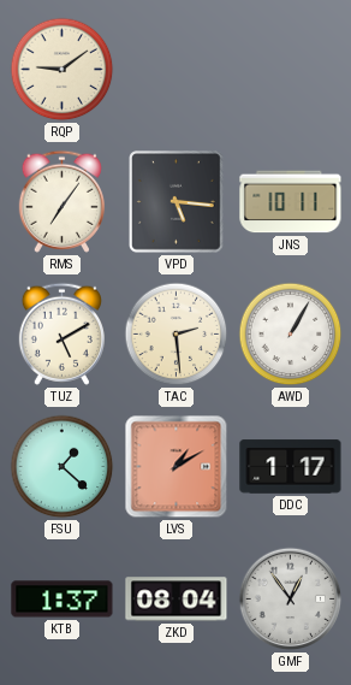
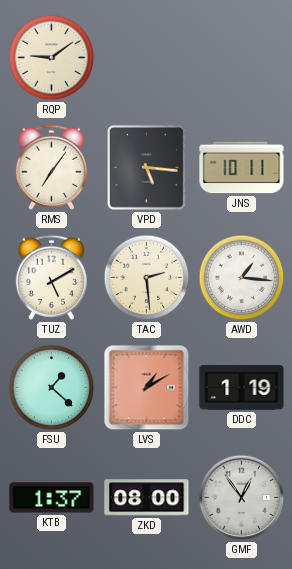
AWD: 1:05 -> 1:16
DDC: 1:17 -> 1:19
ZKD: 08:04 -> 08:00
